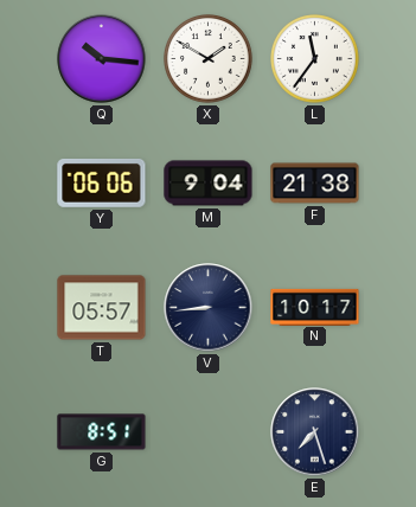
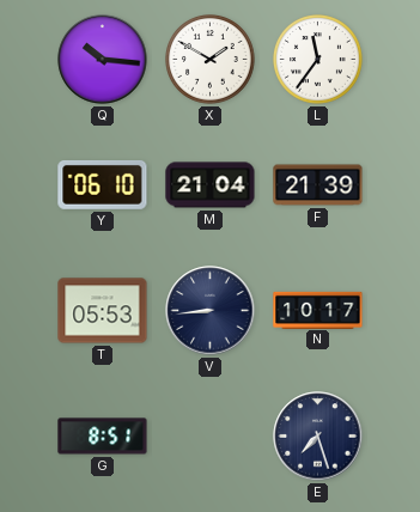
Y: 06:06 -> 06:10
M: 9:04 -> 21:04
F: 21:38 -> 21:39
T: 05:57 -> 05:53
